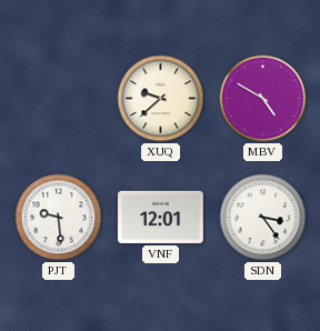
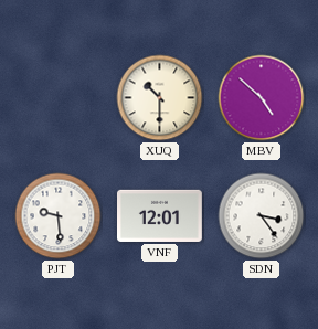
XUQ: 9:38 -> 10:30
MBV: 4:50 -> 4:52
